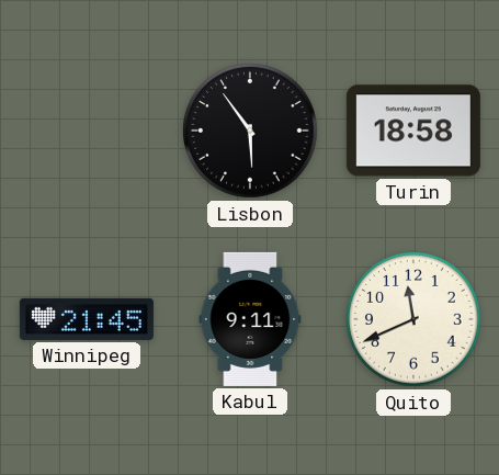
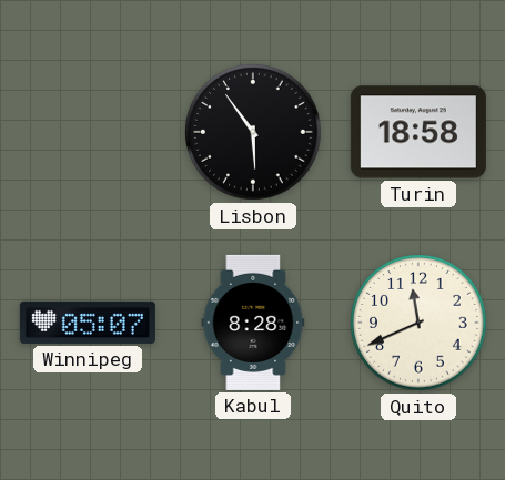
Winnipeg: 21:45 -> 05:07
Kabul: 9:11 -> 8:28
